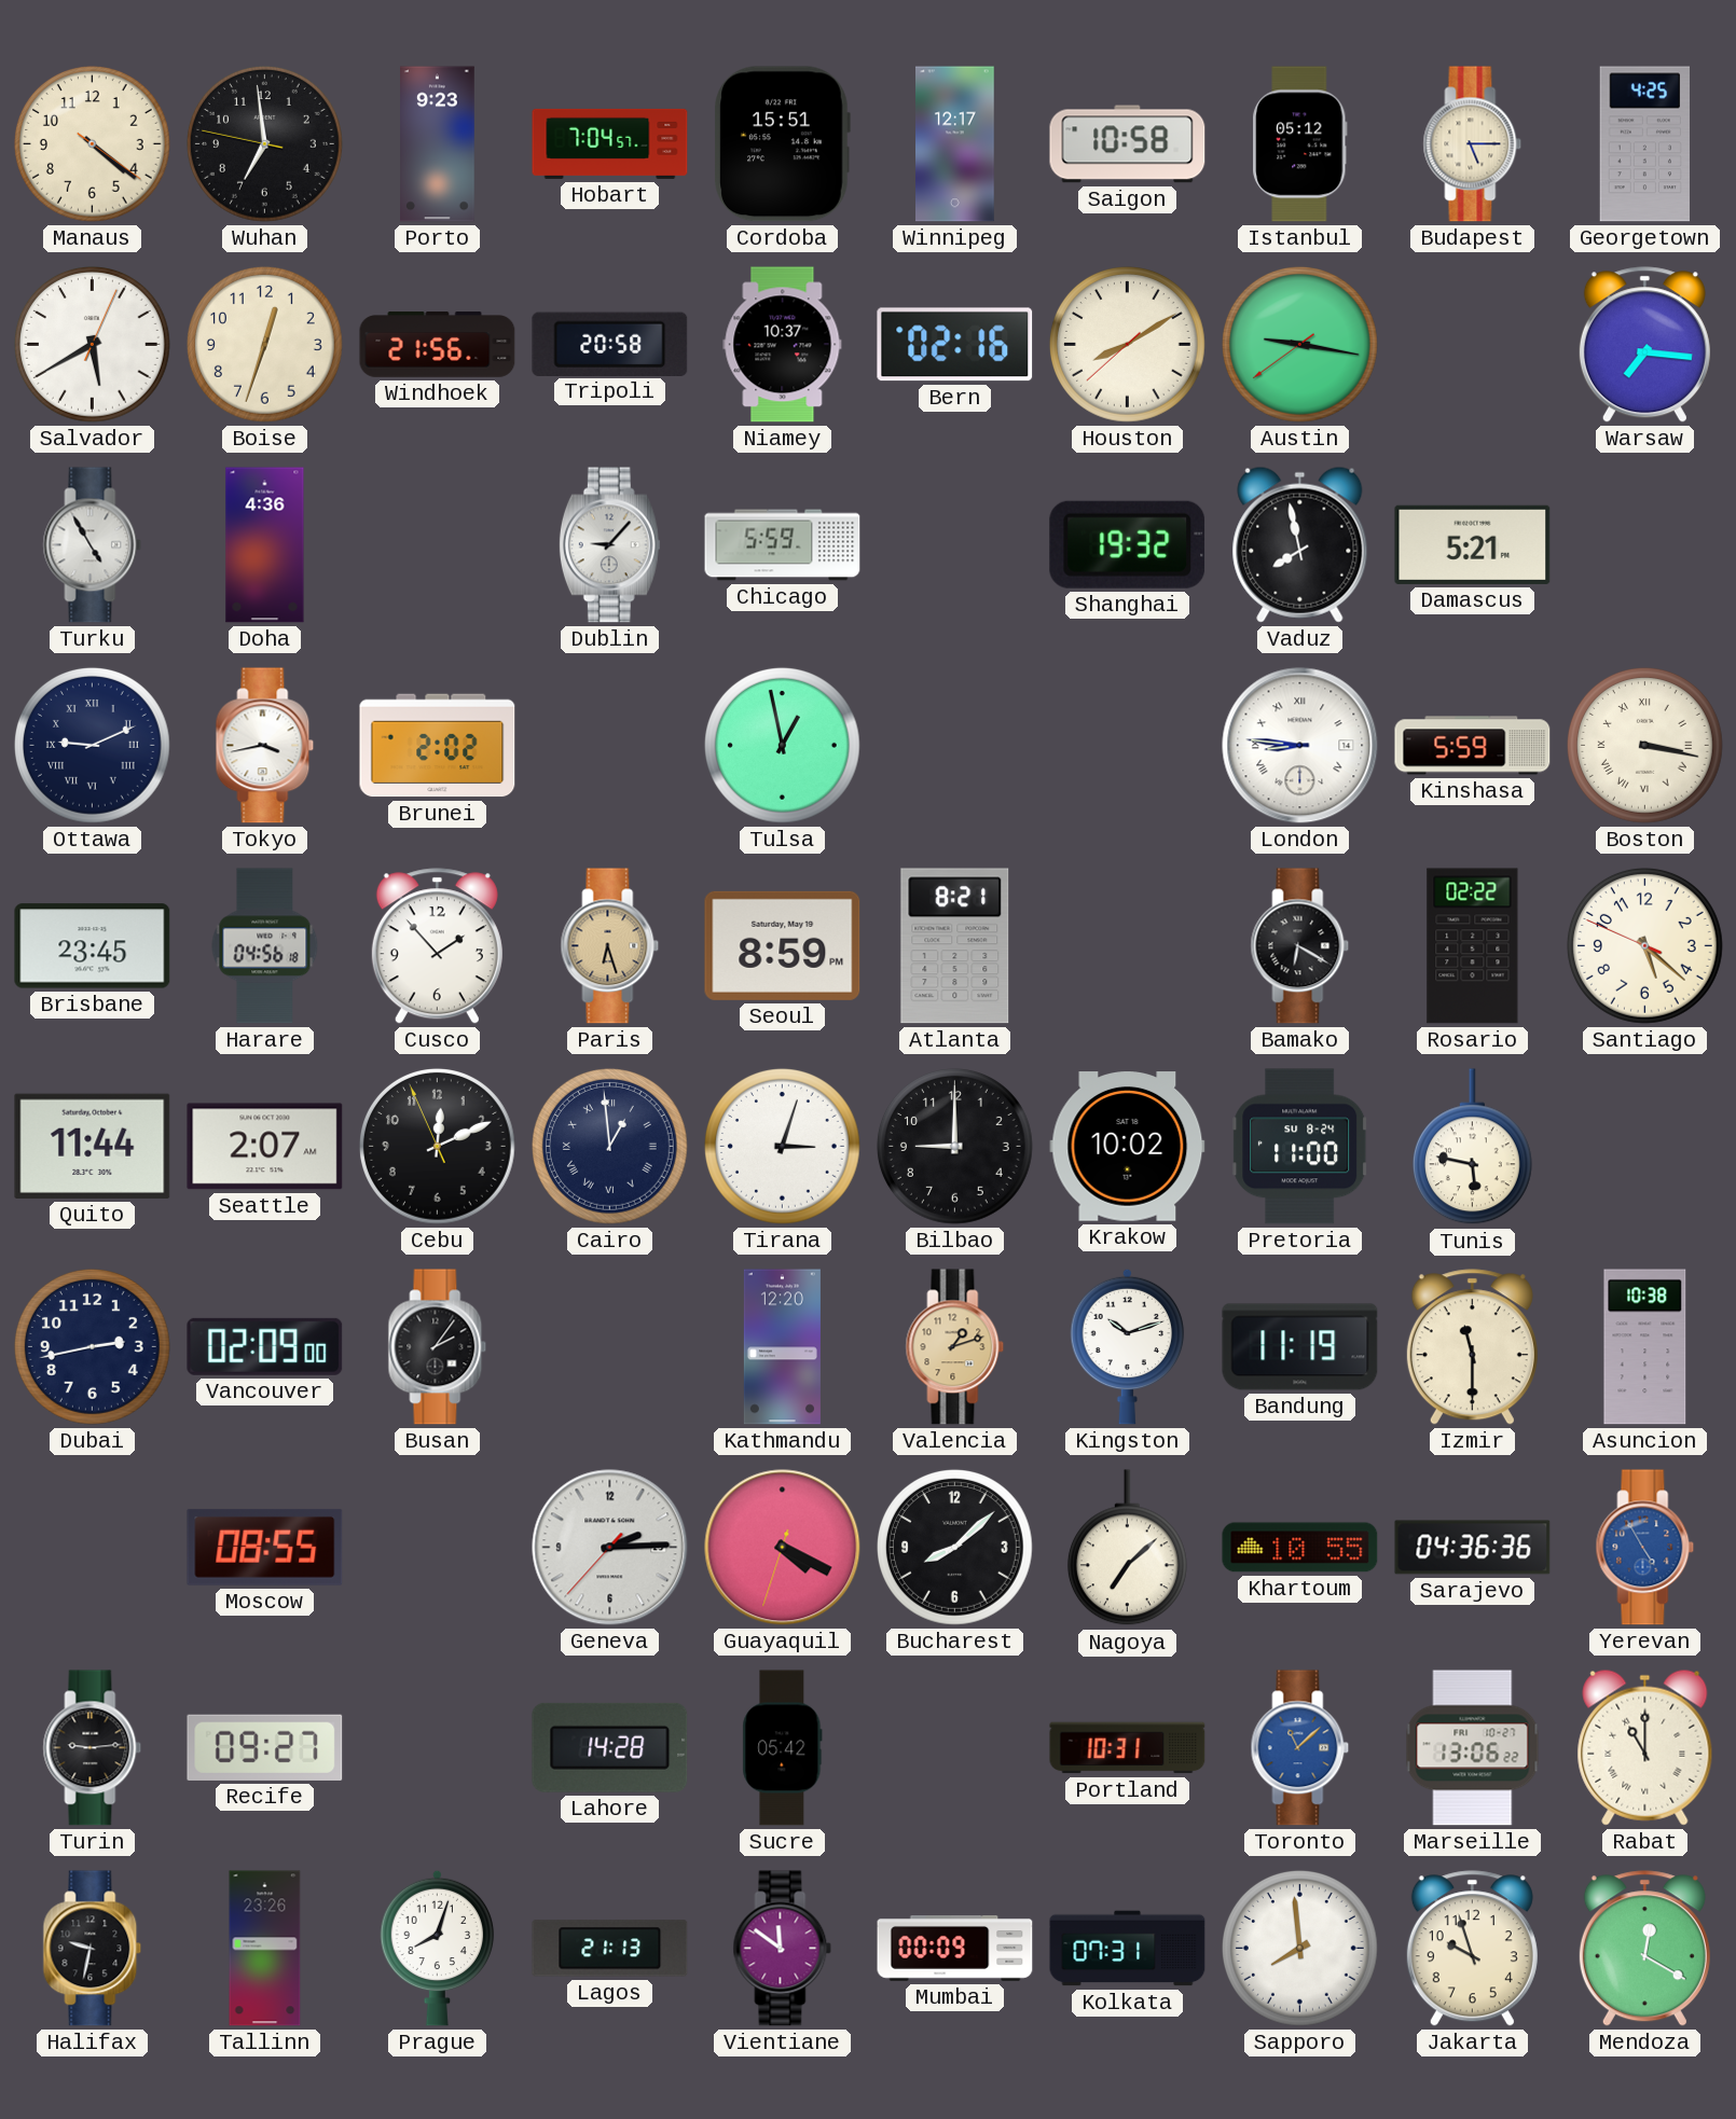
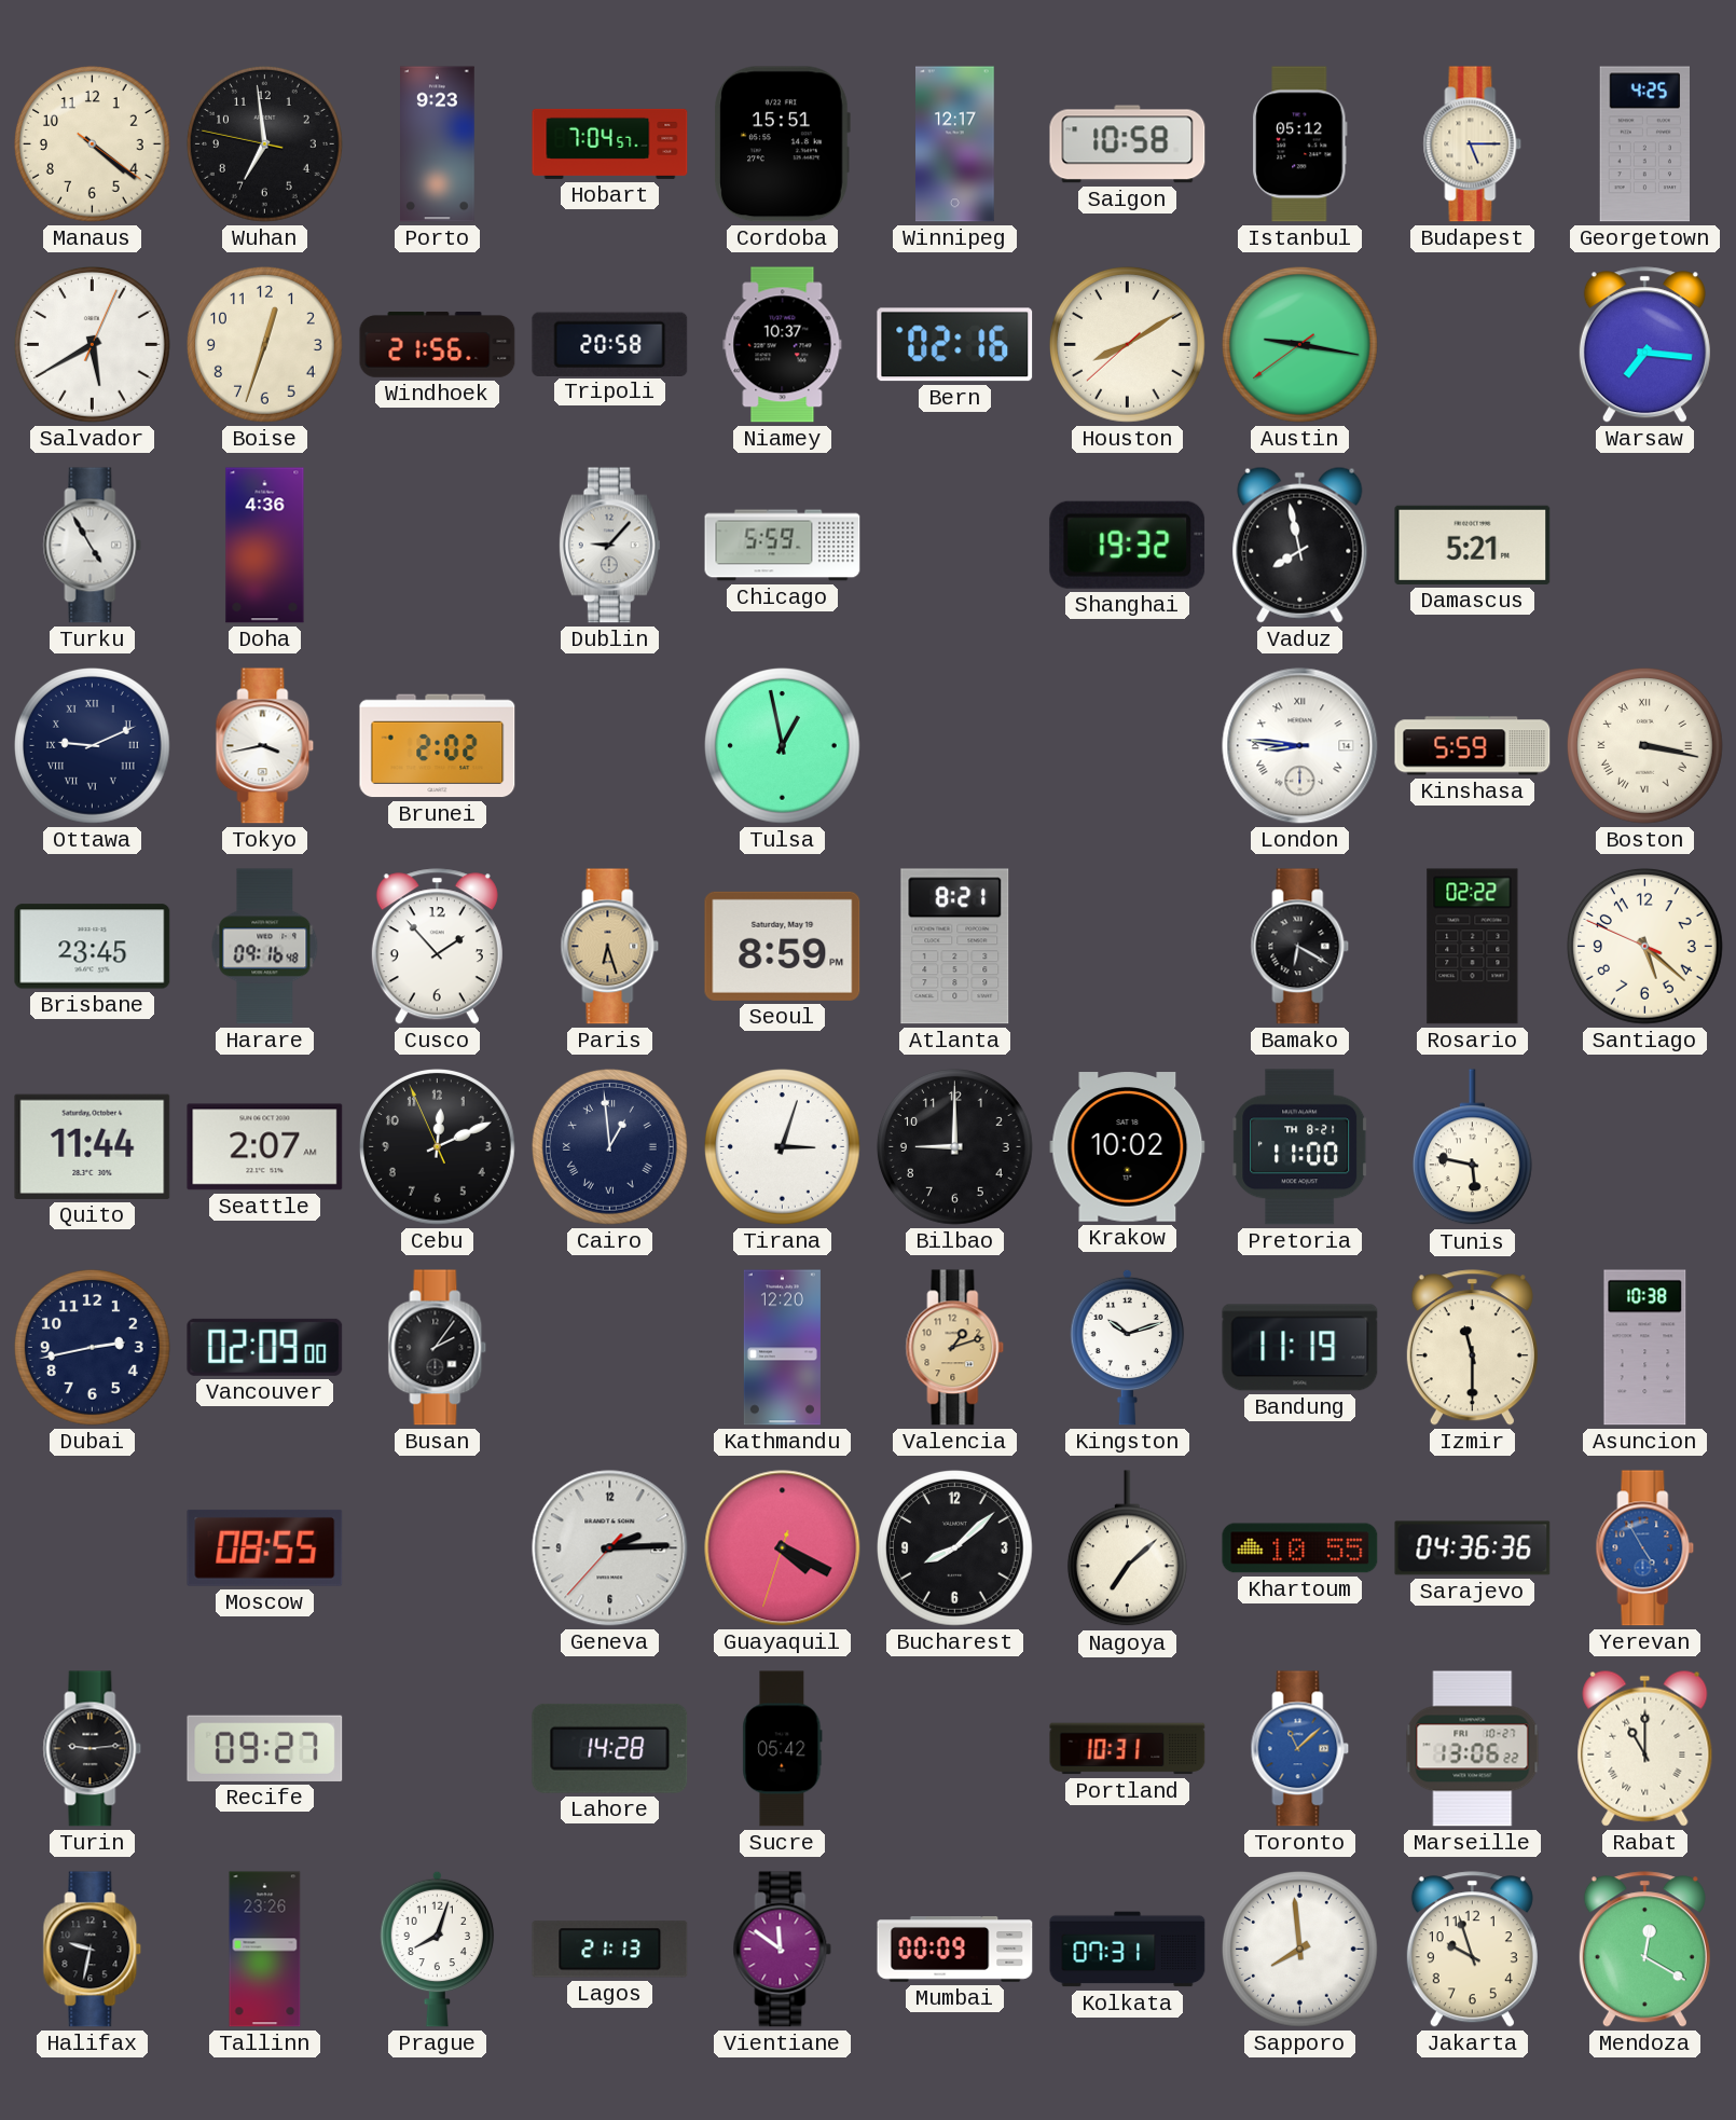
Harare: 04:56 -> 09:16
Pretoria date: SU 8-24 -> TH 8-21
